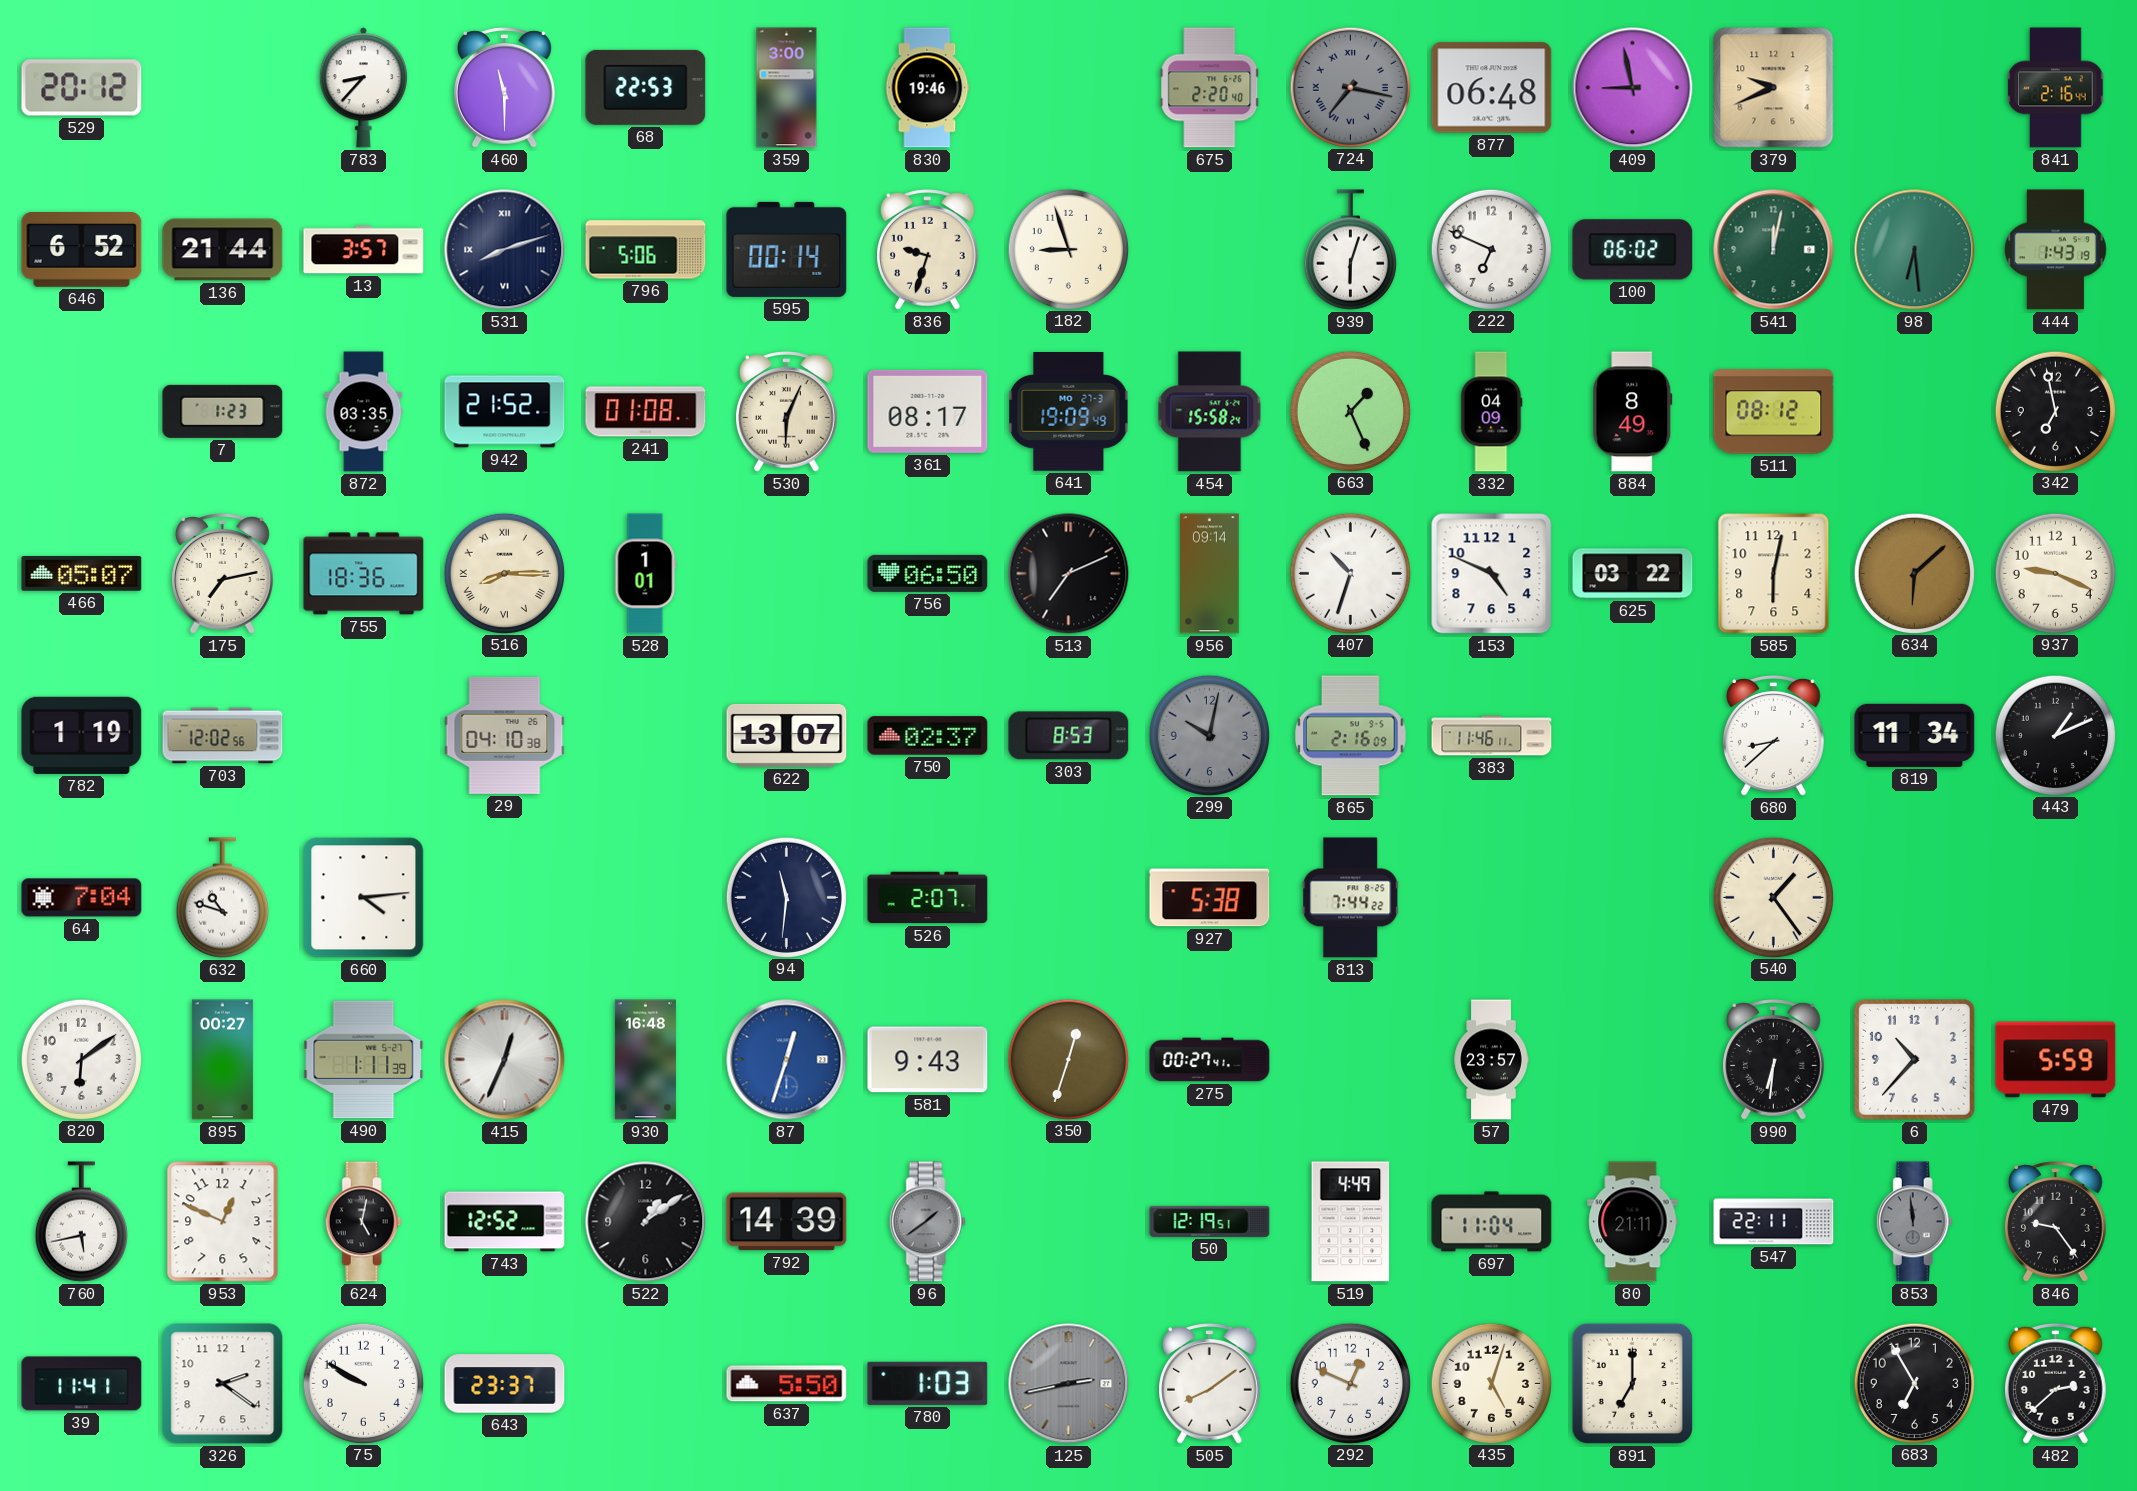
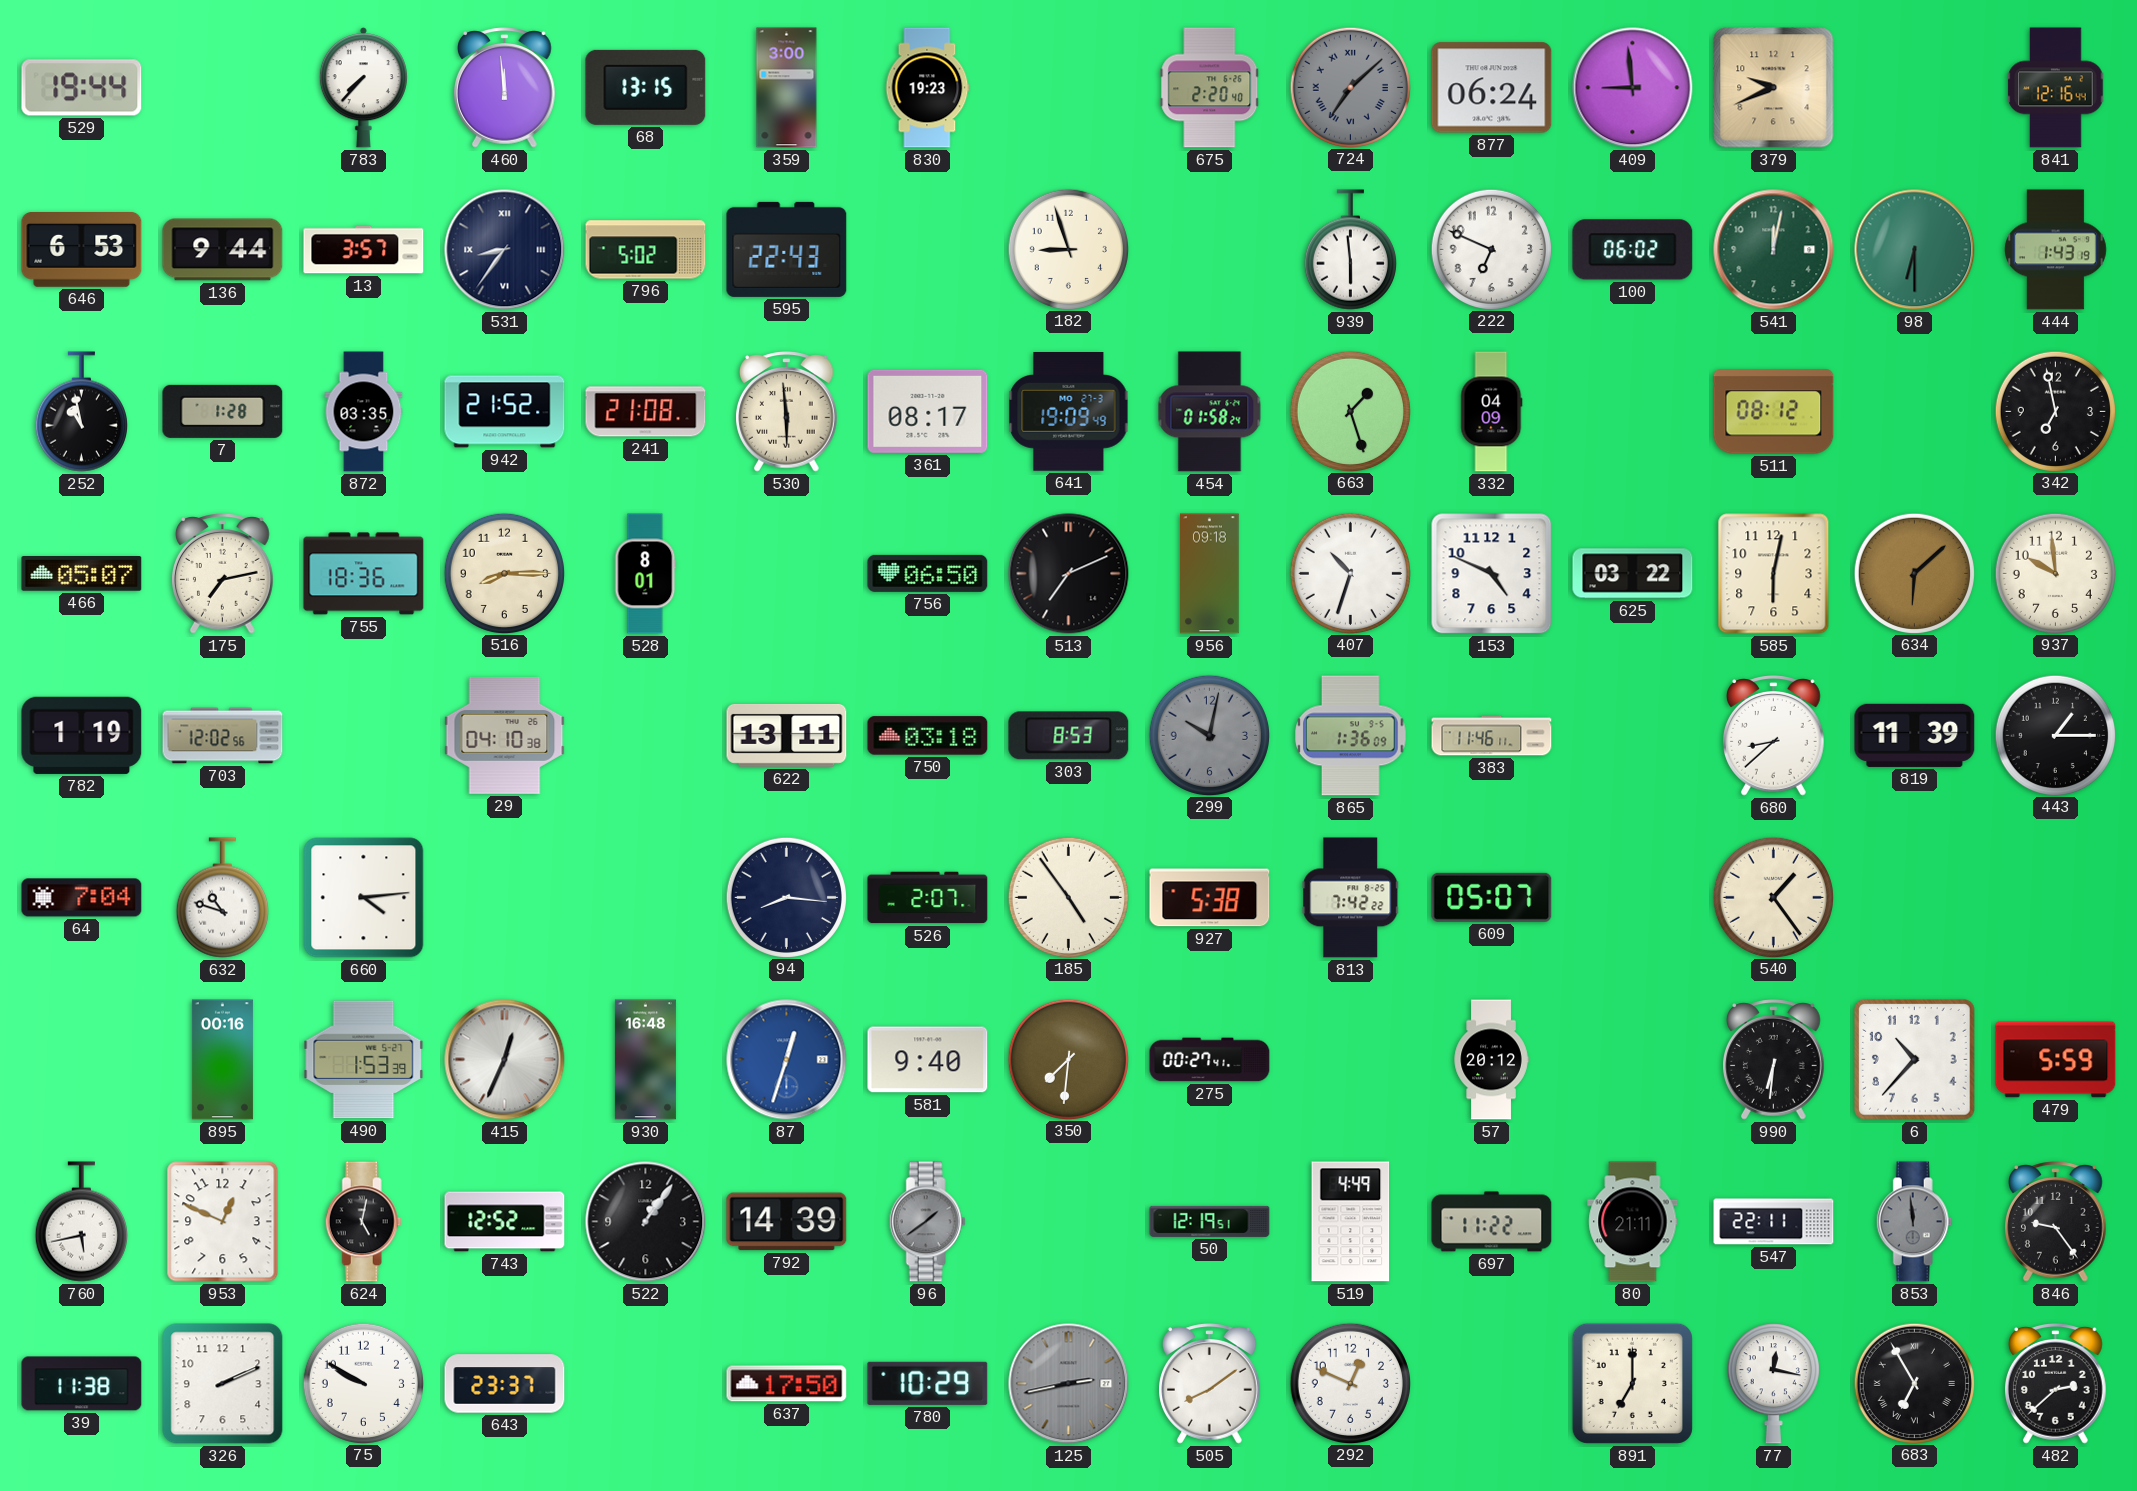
529: 20:12 -> 19:44
783: 8:37 -> 7:37
460: 11:30 -> 11:59
68: 22:53 -> 13:15
830: 19:46 -> 19:23
724: 7:17 -> 7:08
877: 06:48 -> 06:24
409: 8:58 -> 8:59
841: 2:16 -> 12:16
646: 6:52 -> 6:53
136: 21:44 -> 9:44
531: 8:12 -> 8:36
796: 5:06 -> 5:02
595: 00:14 -> 22:43
836: 9:33 -> none
939: 6:03 -> 5:59
98: 6:29 -> 6:30
252: none -> 10:58
7: 1:23 -> 1:28
241: 01:08 -> 21:08
530: 6:04 -> 5:59
454: 15:58 -> 01:58
663: 1:26 -> 1:27
884: 8:49 -> none
516 numerals: Roman -> Arabic
528: 1:01 -> 8:01
956: 09:14 -> 09:18
937: 9:19 -> 9:59
622: 13:07 -> 13:11
750: 02:37 -> 03:18
865: 2:16 -> 1:36
819: 11:34 -> 11:39
443: 1:11 -> 1:15
94: 11:31 -> 8:16
185: none -> 4:54
813: 7:44 -> 7:42
609: none -> 05:07
820: 6:09 -> none
895: 00:27 -> 00:16
490: 1:11 -> 1:53
581: 9:43 -> 9:40
350: 12:33 -> 7:31
57: 23:57 -> 20:12
522: 1:09 -> 1:06
697: 11:04 -> 11:22
39: 11:41 -> 11:38
326: 2:21 -> 2:11
637: 5:50 -> 17:50
780: 1:03 -> 10:29
435: 5:03 -> none
77: none -> 12:17
683 numerals: Arabic -> Roman
